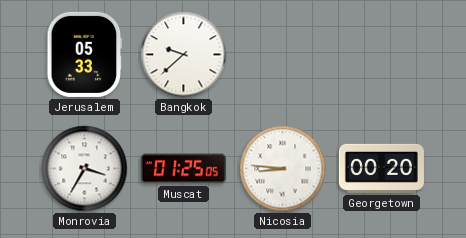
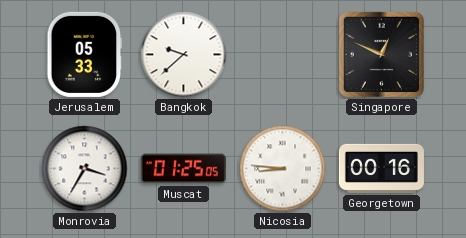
Singapore: none -> 12:49
Georgetown: 00:20 -> 00:16
